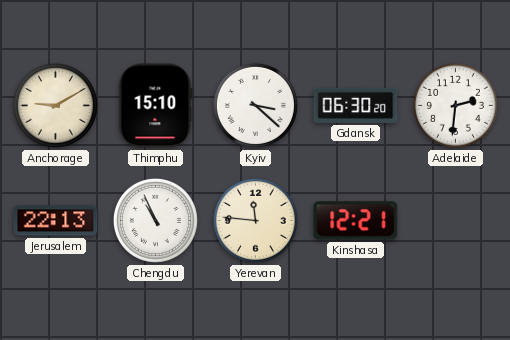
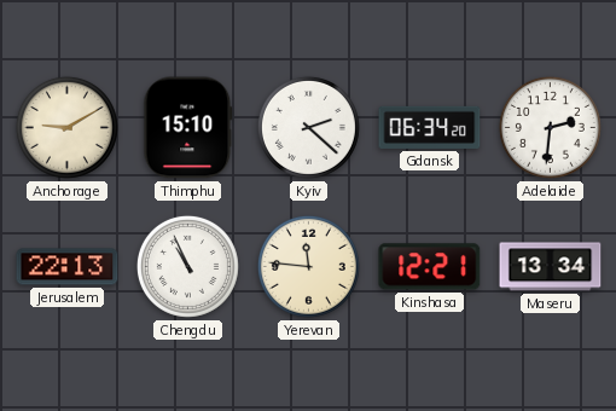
Kyiv: 3:22 -> 2:22
Gdansk: 06:30 -> 06:34
Maseru: none -> 13:34
